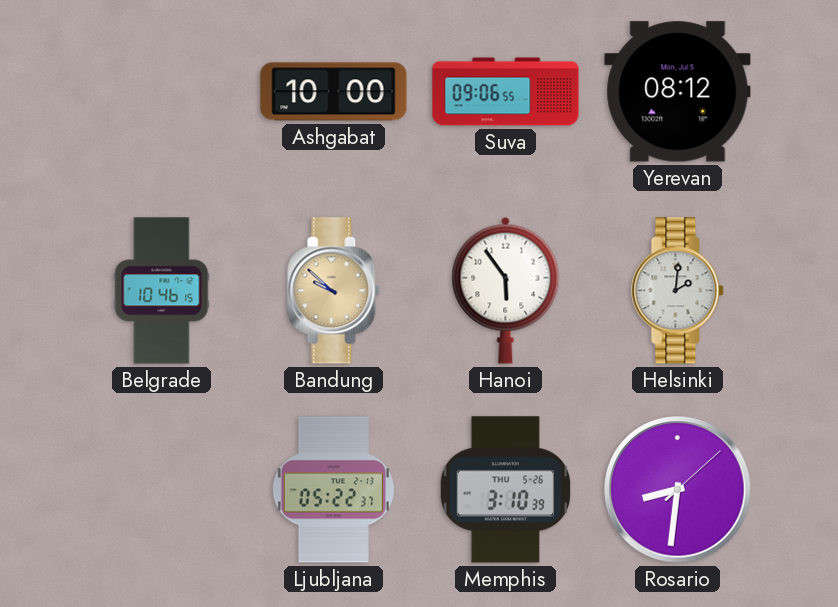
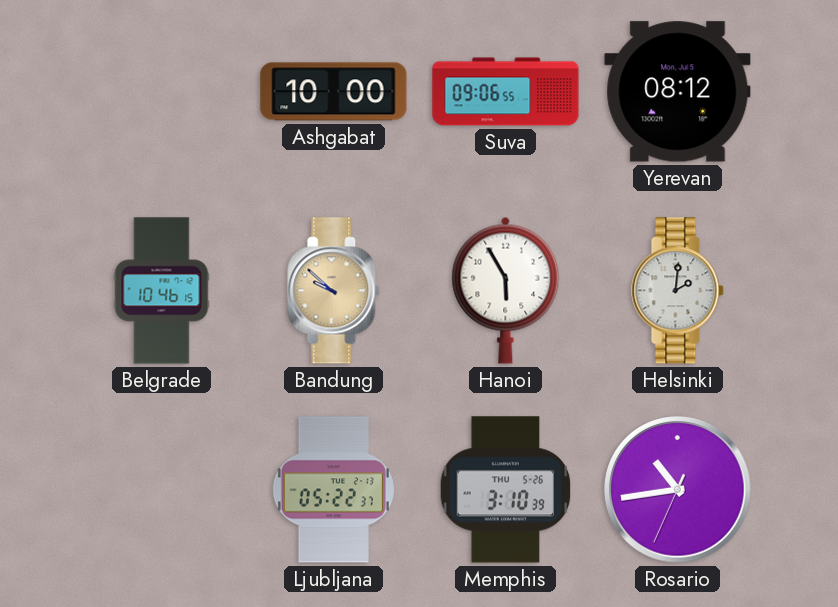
Hanoi: 5:54 -> 5:55
Rosario: 8:31 -> 10:43
